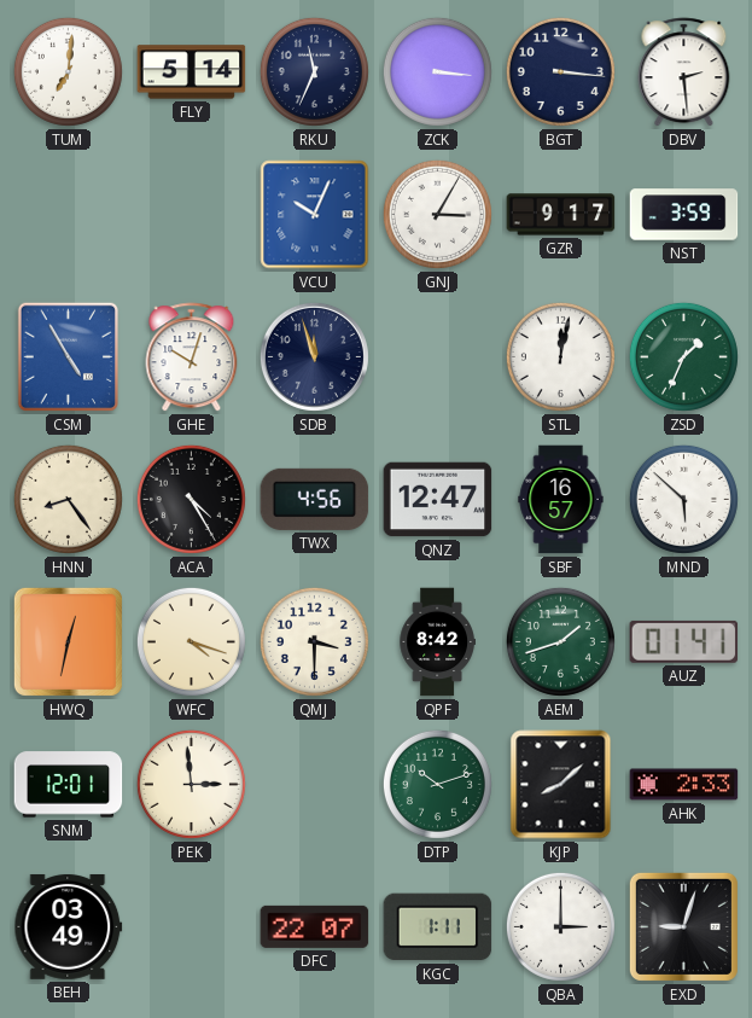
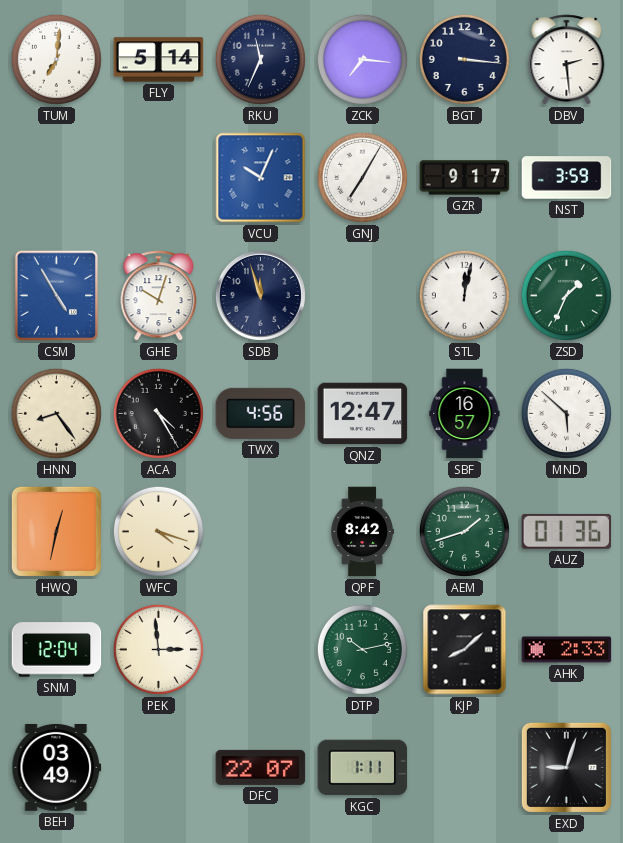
ZCK: 3:16 -> 7:16
GNJ: 3:05 -> 7:05
QMJ: 3:30 -> none
AUZ: 01:41 -> 01:36
SNM: 12:01 -> 12:04
DTP: 10:12 -> 10:13
QBA: 3:00 -> none
